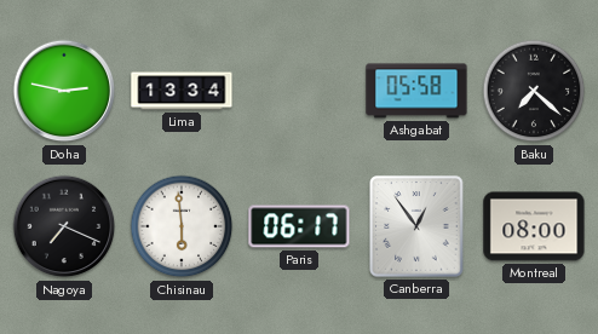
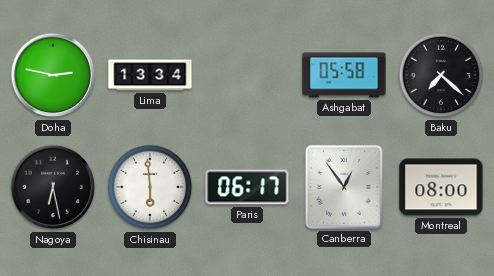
Nagoya: 7:19 -> 6:28
